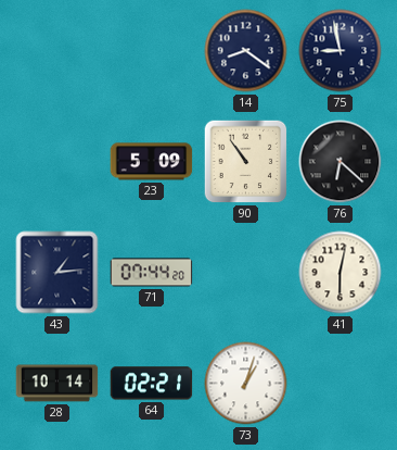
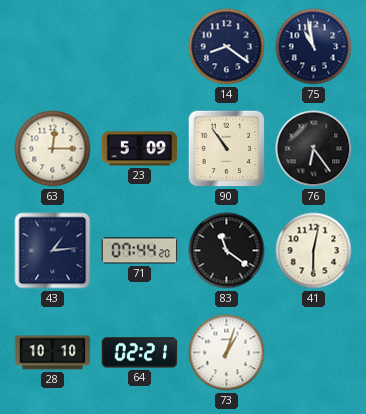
75: 8:58 -> 10:58
63: none -> 12:15
76: 6:22 -> 6:24
83: none -> 11:21
28: 10:14 -> 10:10
